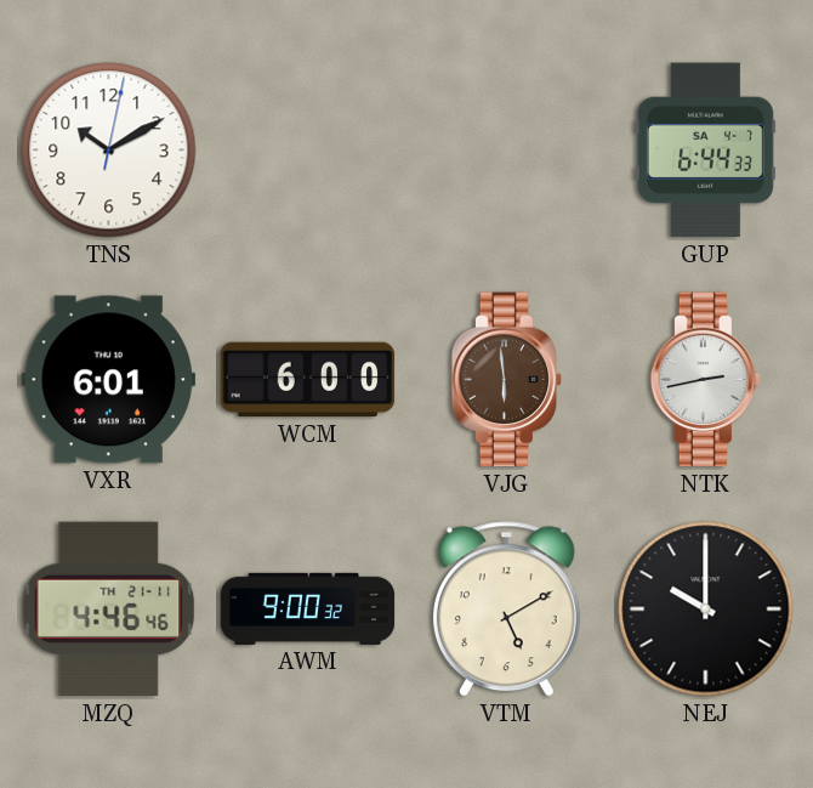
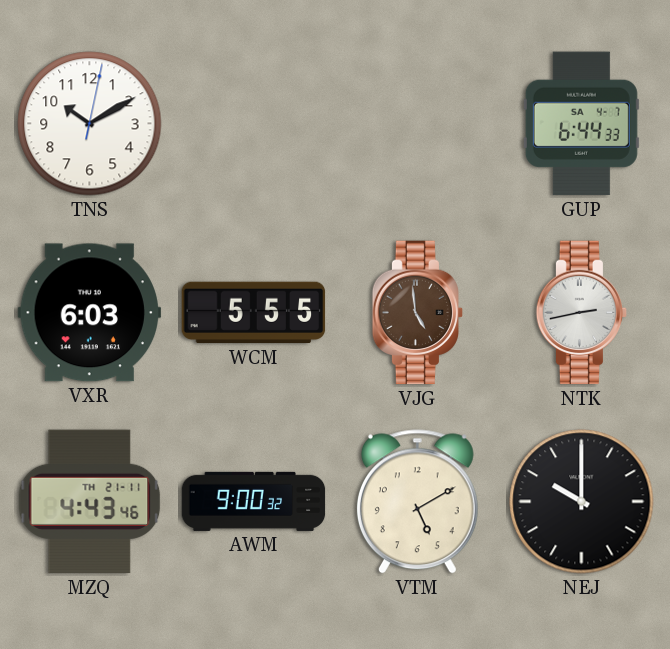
VXR: 6:01 -> 6:03
WCM: 6:00 -> 5:55
VJG: 5:59 -> 4:59
MZQ: 4:46 -> 4:43
